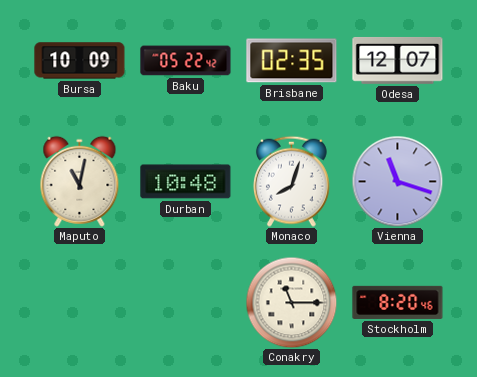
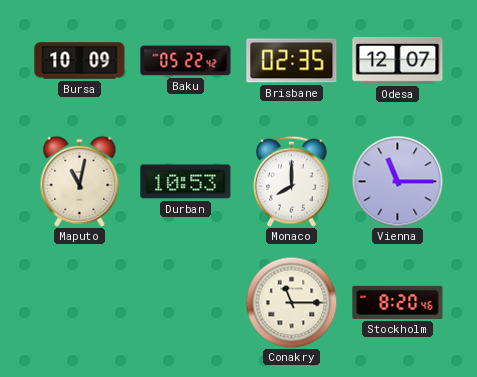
Durban: 10:48 -> 10:53
Monaco: 8:03 -> 8:00
Vienna: 11:18 -> 11:15
